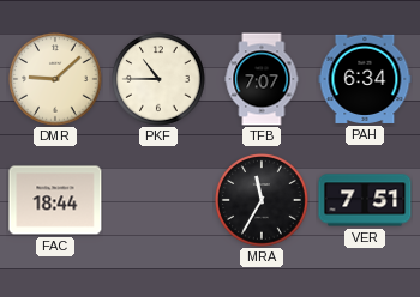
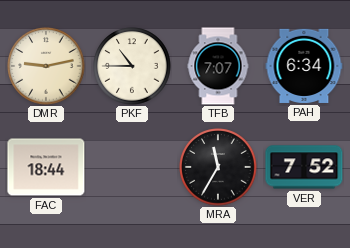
DMR: 9:08 -> 9:13
VER: 7:51 -> 7:52
